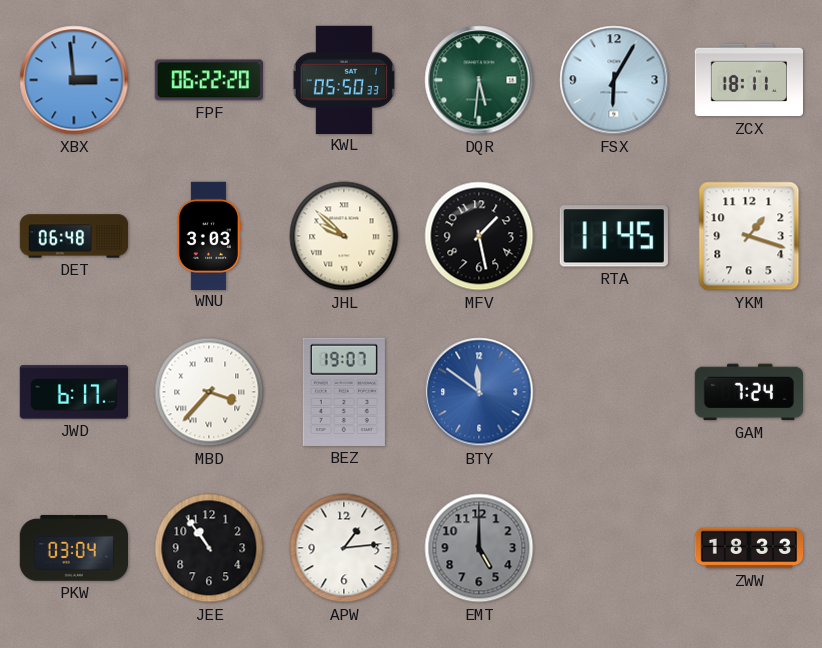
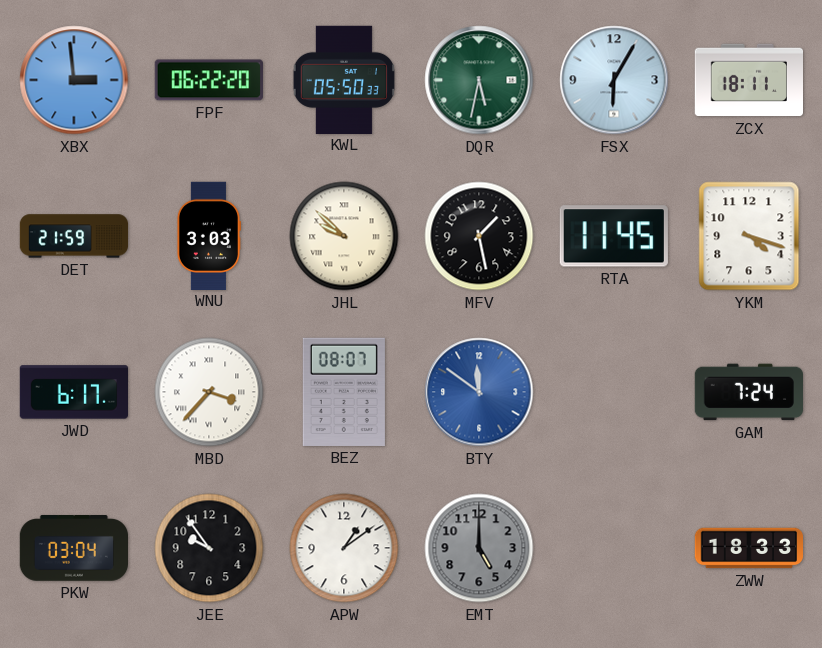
DQR: 5:31 -> 5:32
DET: 06:48 -> 21:59
YKM: 1:18 -> 4:18
BEZ: 19:07 -> 08:07
JEE: 10:54 -> 9:54
APW: 1:14 -> 1:09
